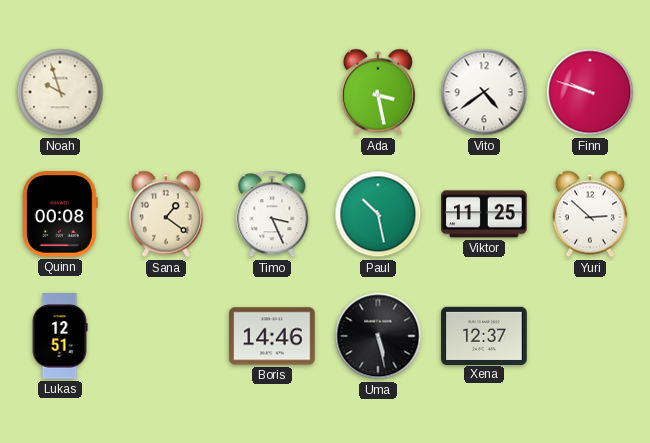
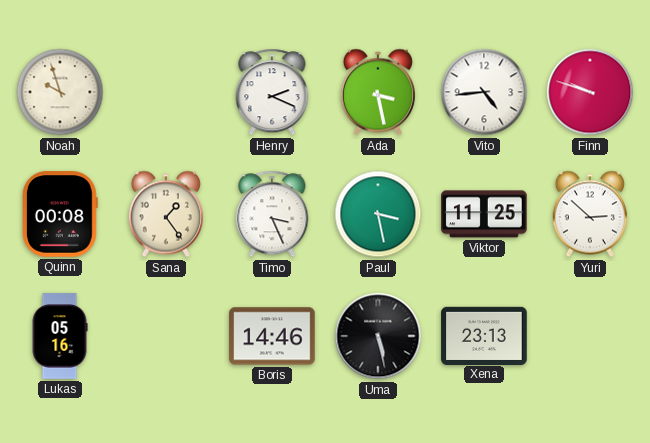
Henry: none -> 2:19
Vito: 4:39 -> 4:44
Sana: 1:21 -> 1:24
Paul: 10:28 -> 3:28
Lukas: 12:51 -> 05:16
Xena: 12:37 -> 23:13
